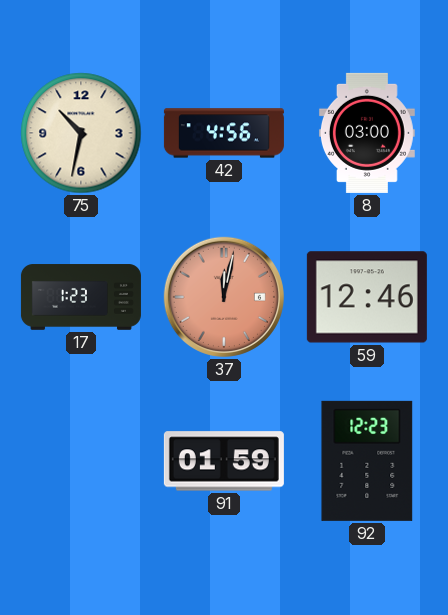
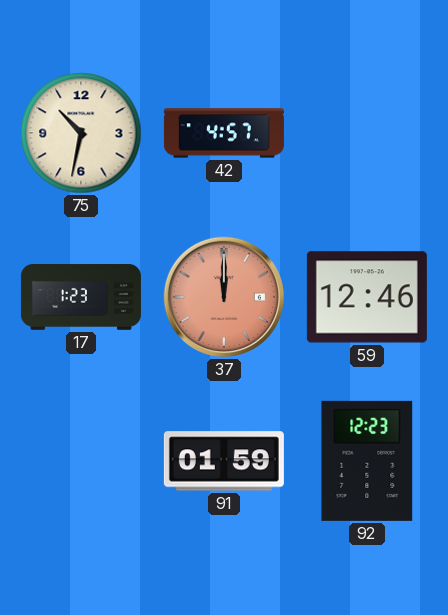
42: 4:56 -> 4:57
8: 03:00 -> none
37: 12:02 -> 12:00
